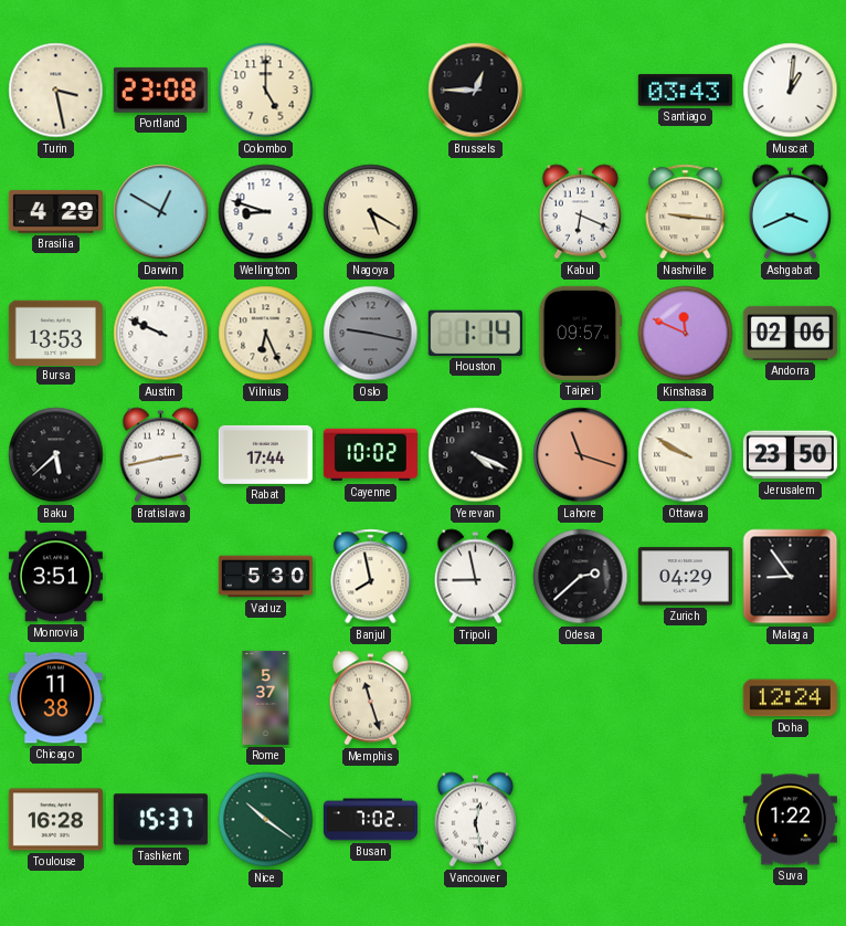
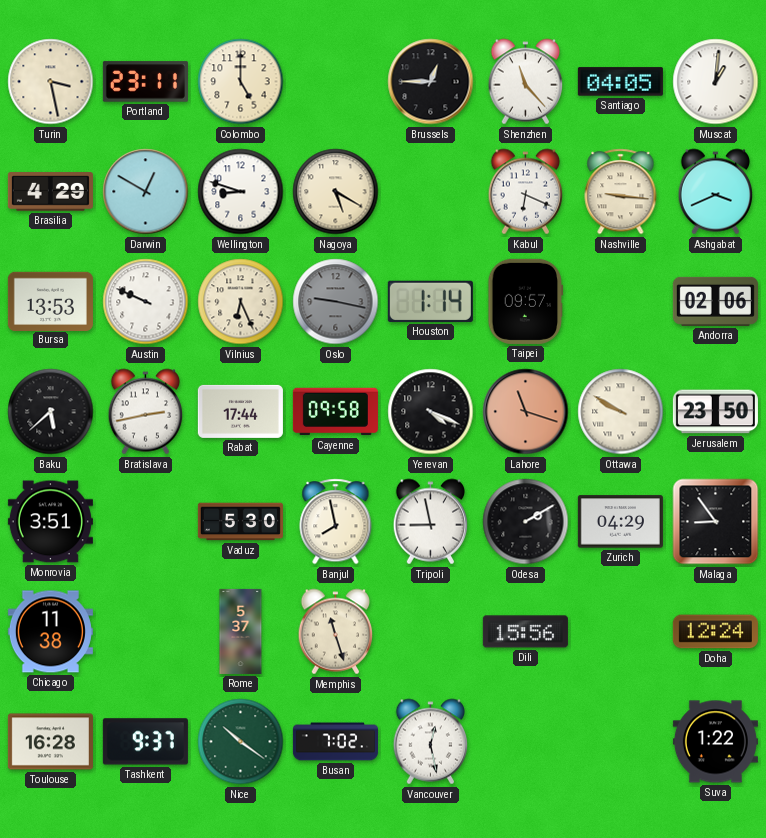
Portland: 23:08 -> 23:11
Shenzhen: none -> 11:23
Santiago: 03:43 -> 04:05
Kinshasa: 11:49 -> none
Cayenne: 10:02 -> 09:58
Odesa: 2:38 -> 2:10
Dili: none -> 15:56
Tashkent: 15:37 -> 9:37
